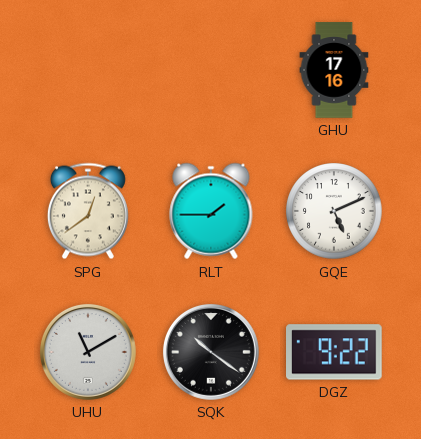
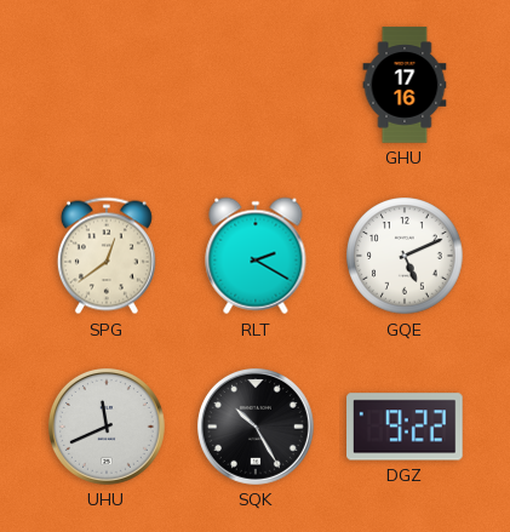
RLT: 1:45 -> 2:20
UHU: 11:10 -> 11:41
SQK: 10:21 -> 10:25
